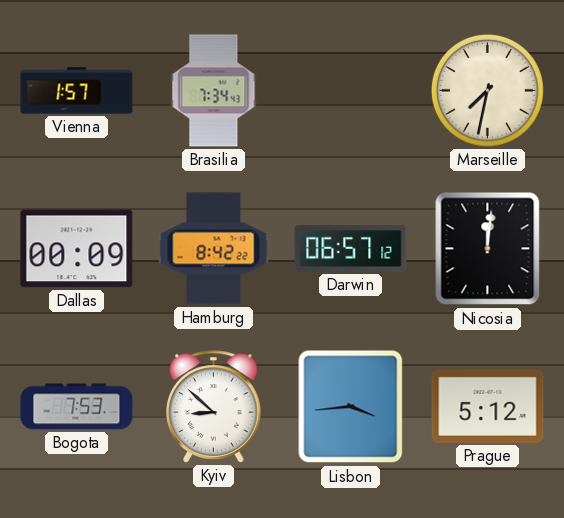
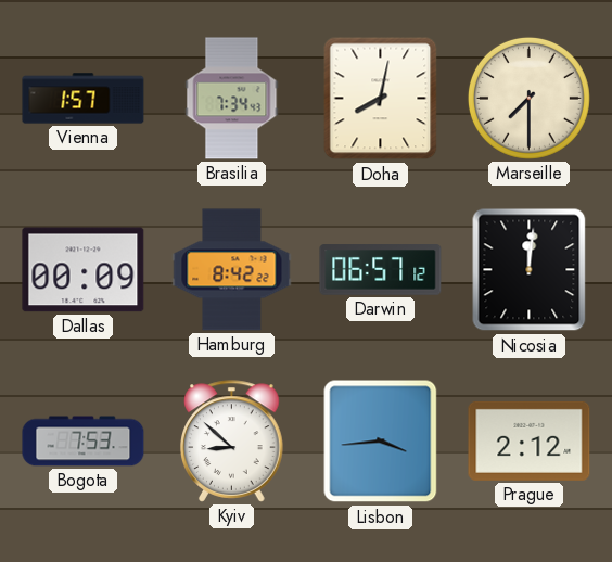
Doha: none -> 8:02
Marseille: 7:32 -> 7:30
Prague: 5:12 -> 2:12
